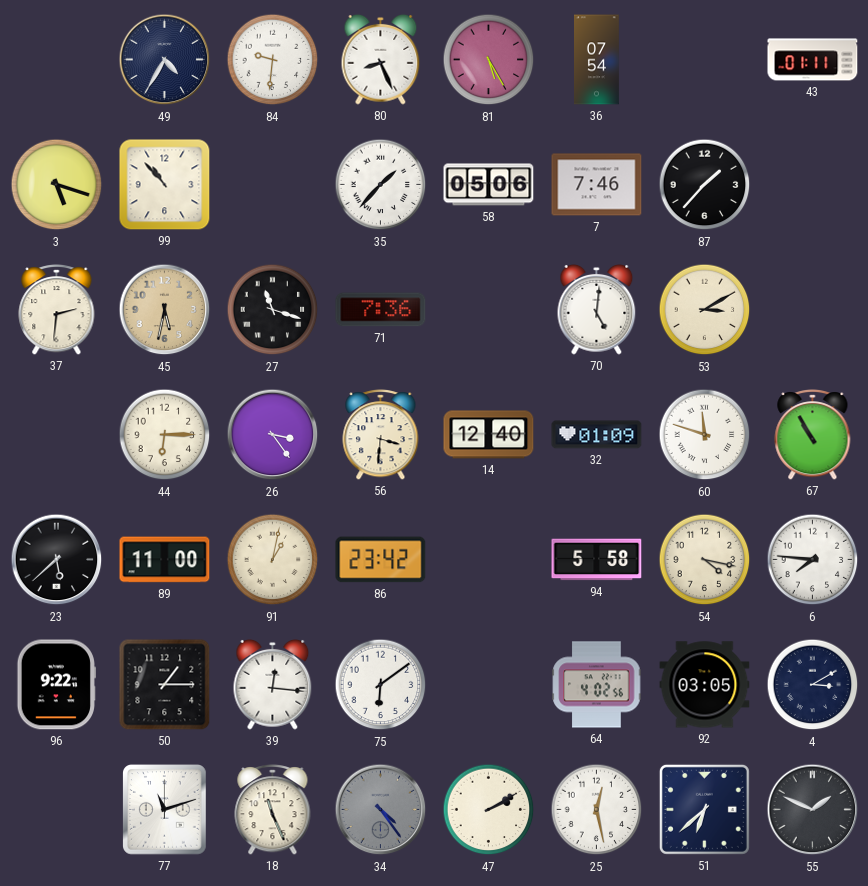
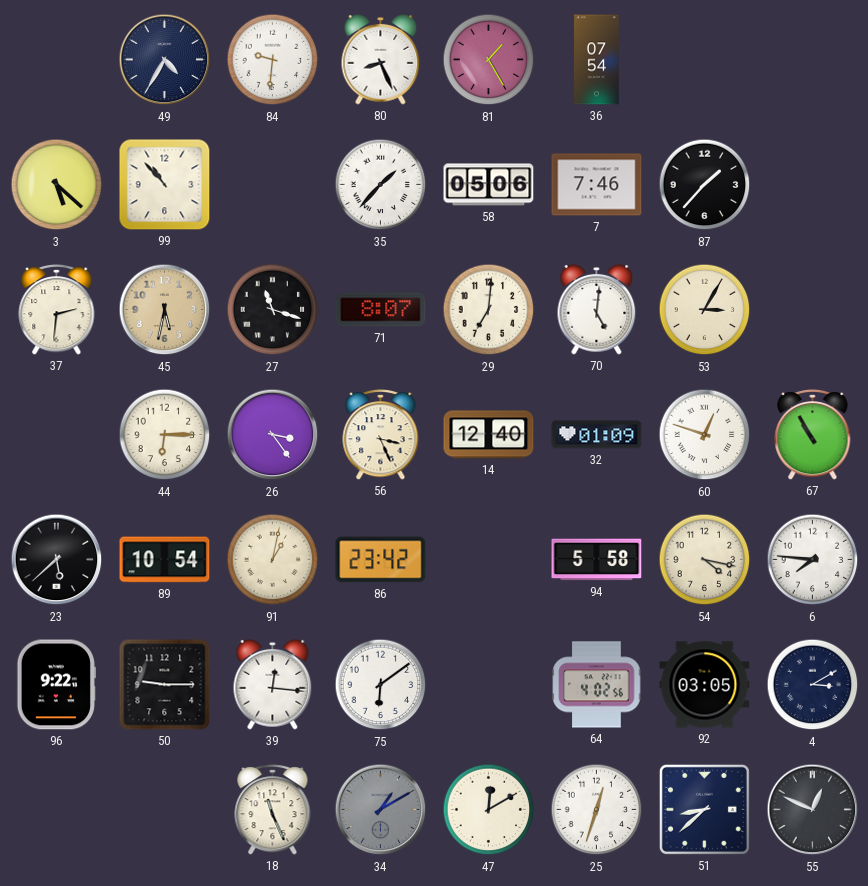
81: 5:25 -> 1:25
43: 01:11 -> none
3: 5:18 -> 5:22
71: 7:36 -> 8:07
29: none -> 7:01
53: 3:10 -> 3:05
56: 3:31 -> 3:26
60: 11:48 -> 12:48
89: 11:00 -> 10:54
50: 1:15 -> 9:15
77: 11:12 -> none
34: 4:24 -> 1:10
47: 2:10 -> 12:10
25: 12:28 -> 12:33
51: 6:38 -> 8:38
55: 1:49 -> 12:49
